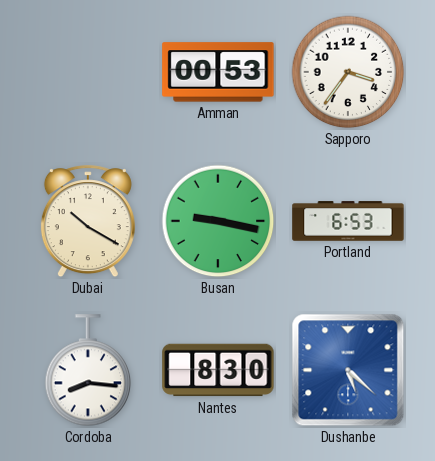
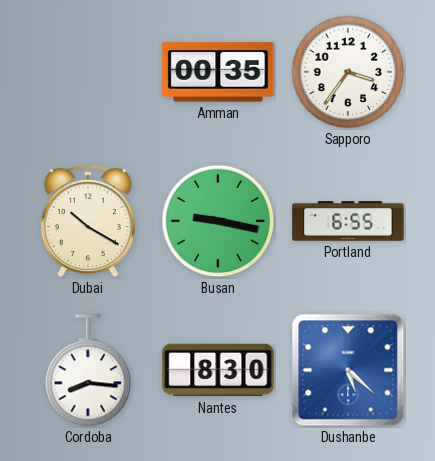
Amman: 00:53 -> 00:35
Portland: 6:53 -> 6:55
